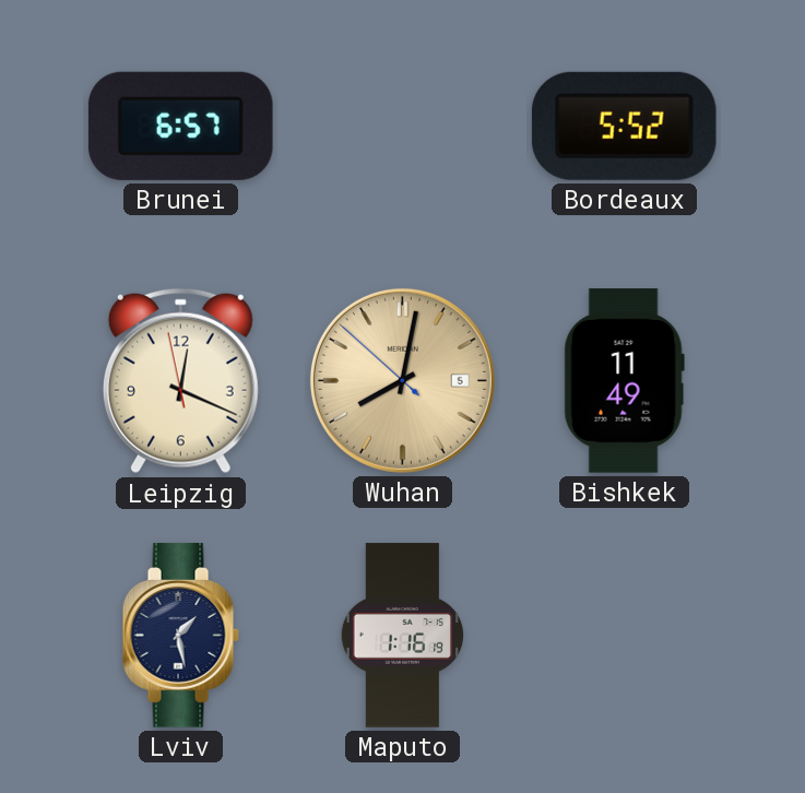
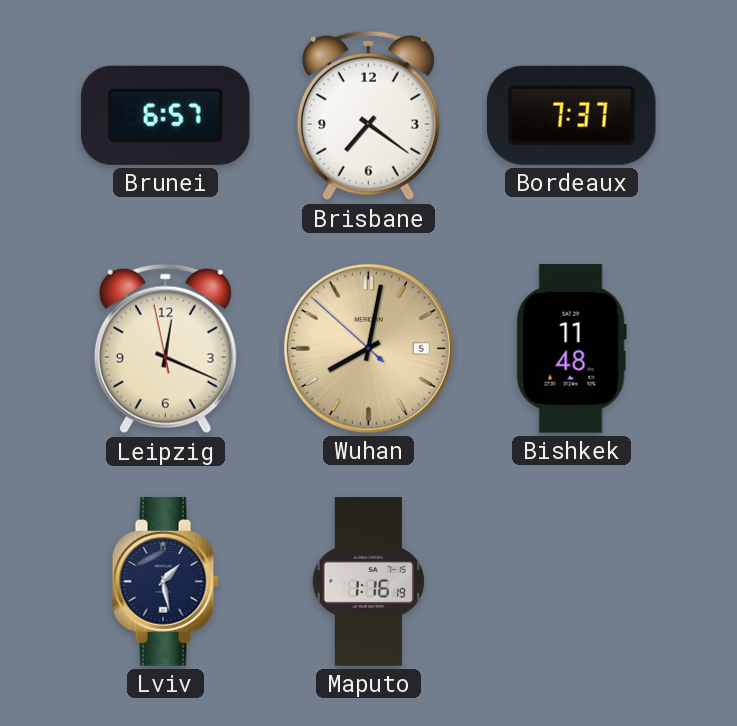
Brisbane: none -> 7:21
Bordeaux: 5:52 -> 7:37
Bishkek: 11:49 -> 11:48
